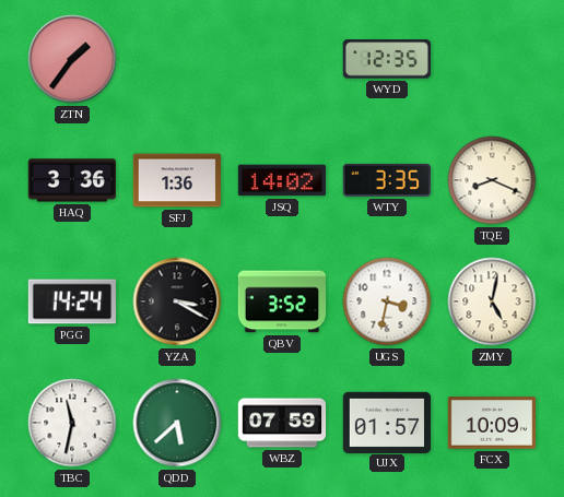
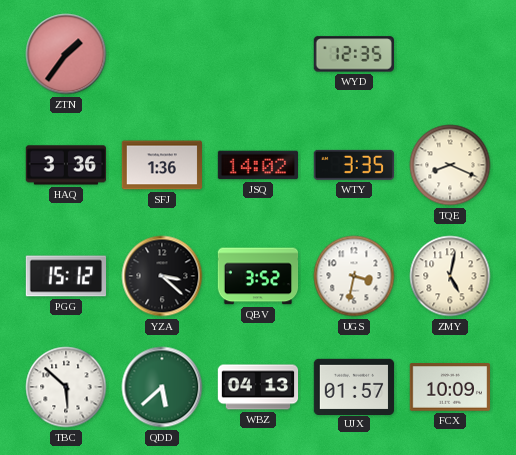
PGG: 14:24 -> 15:12
YZA: 3:20 -> 3:22
TBC: 11:32 -> 5:52
WBZ: 07:59 -> 04:13
